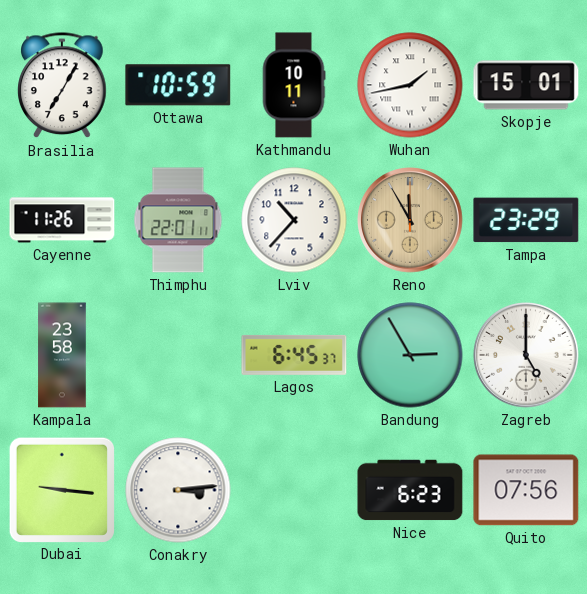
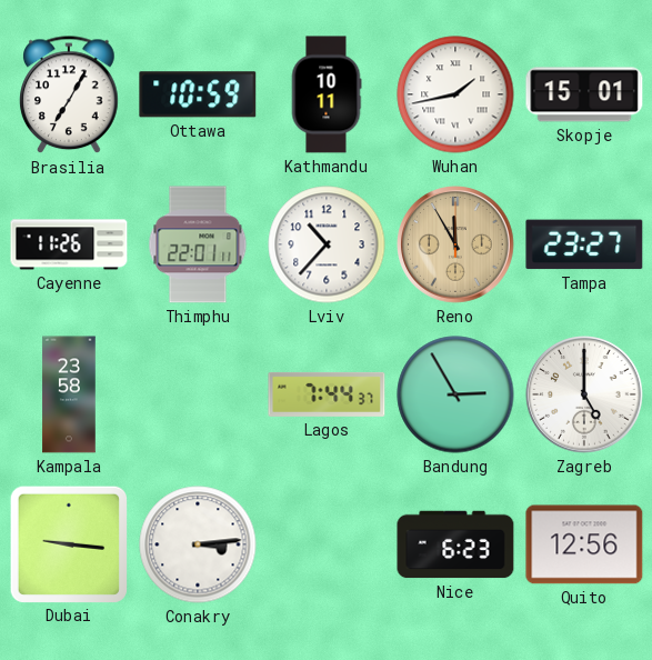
Tampa: 23:29 -> 23:27
Lagos: 6:45 -> 7:44
Quito: 07:56 -> 12:56
